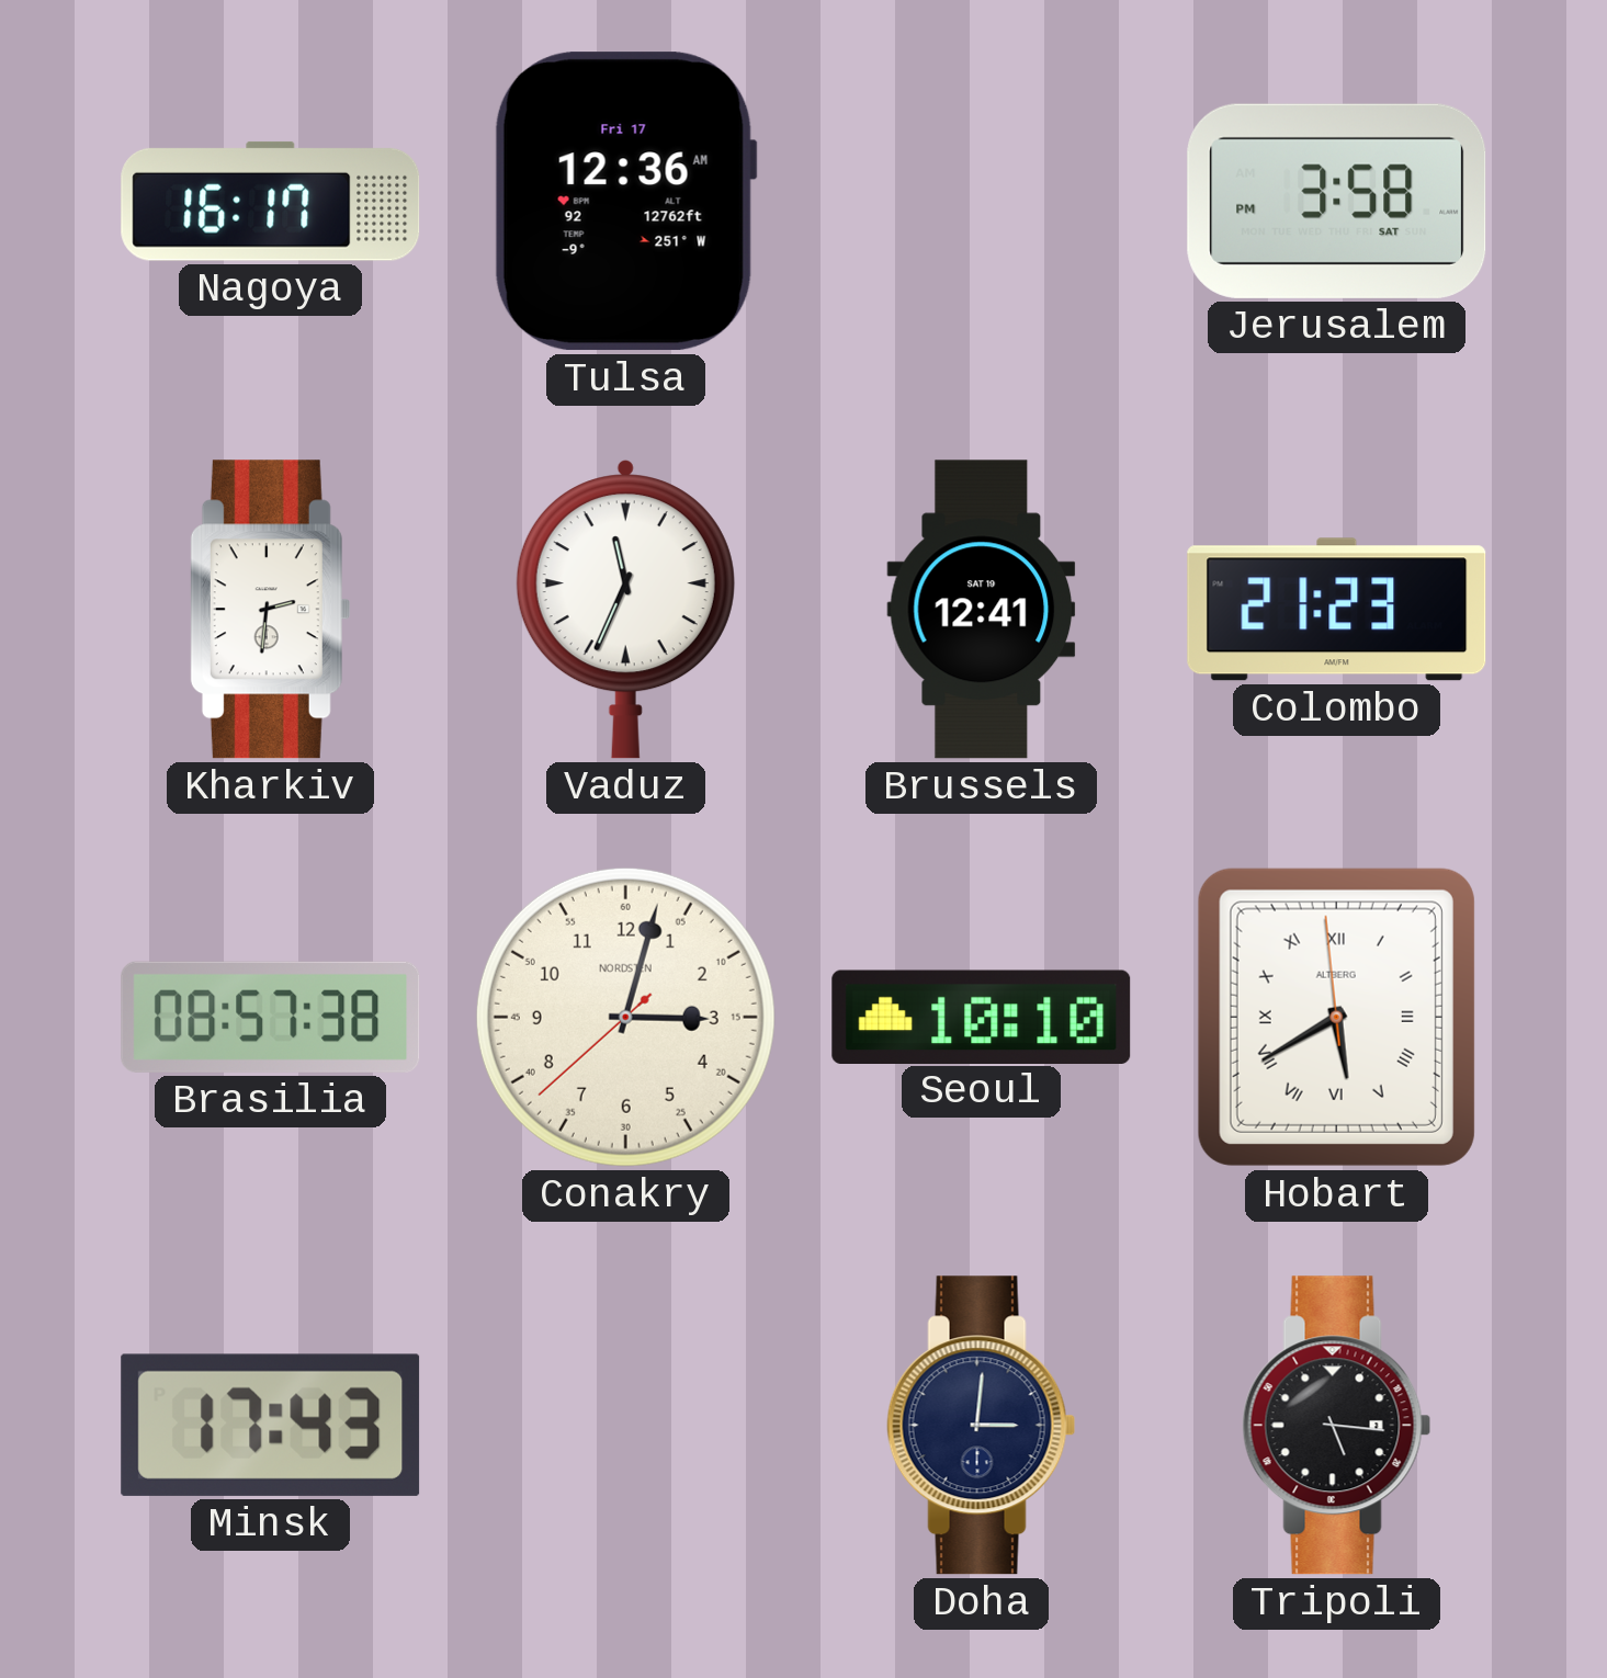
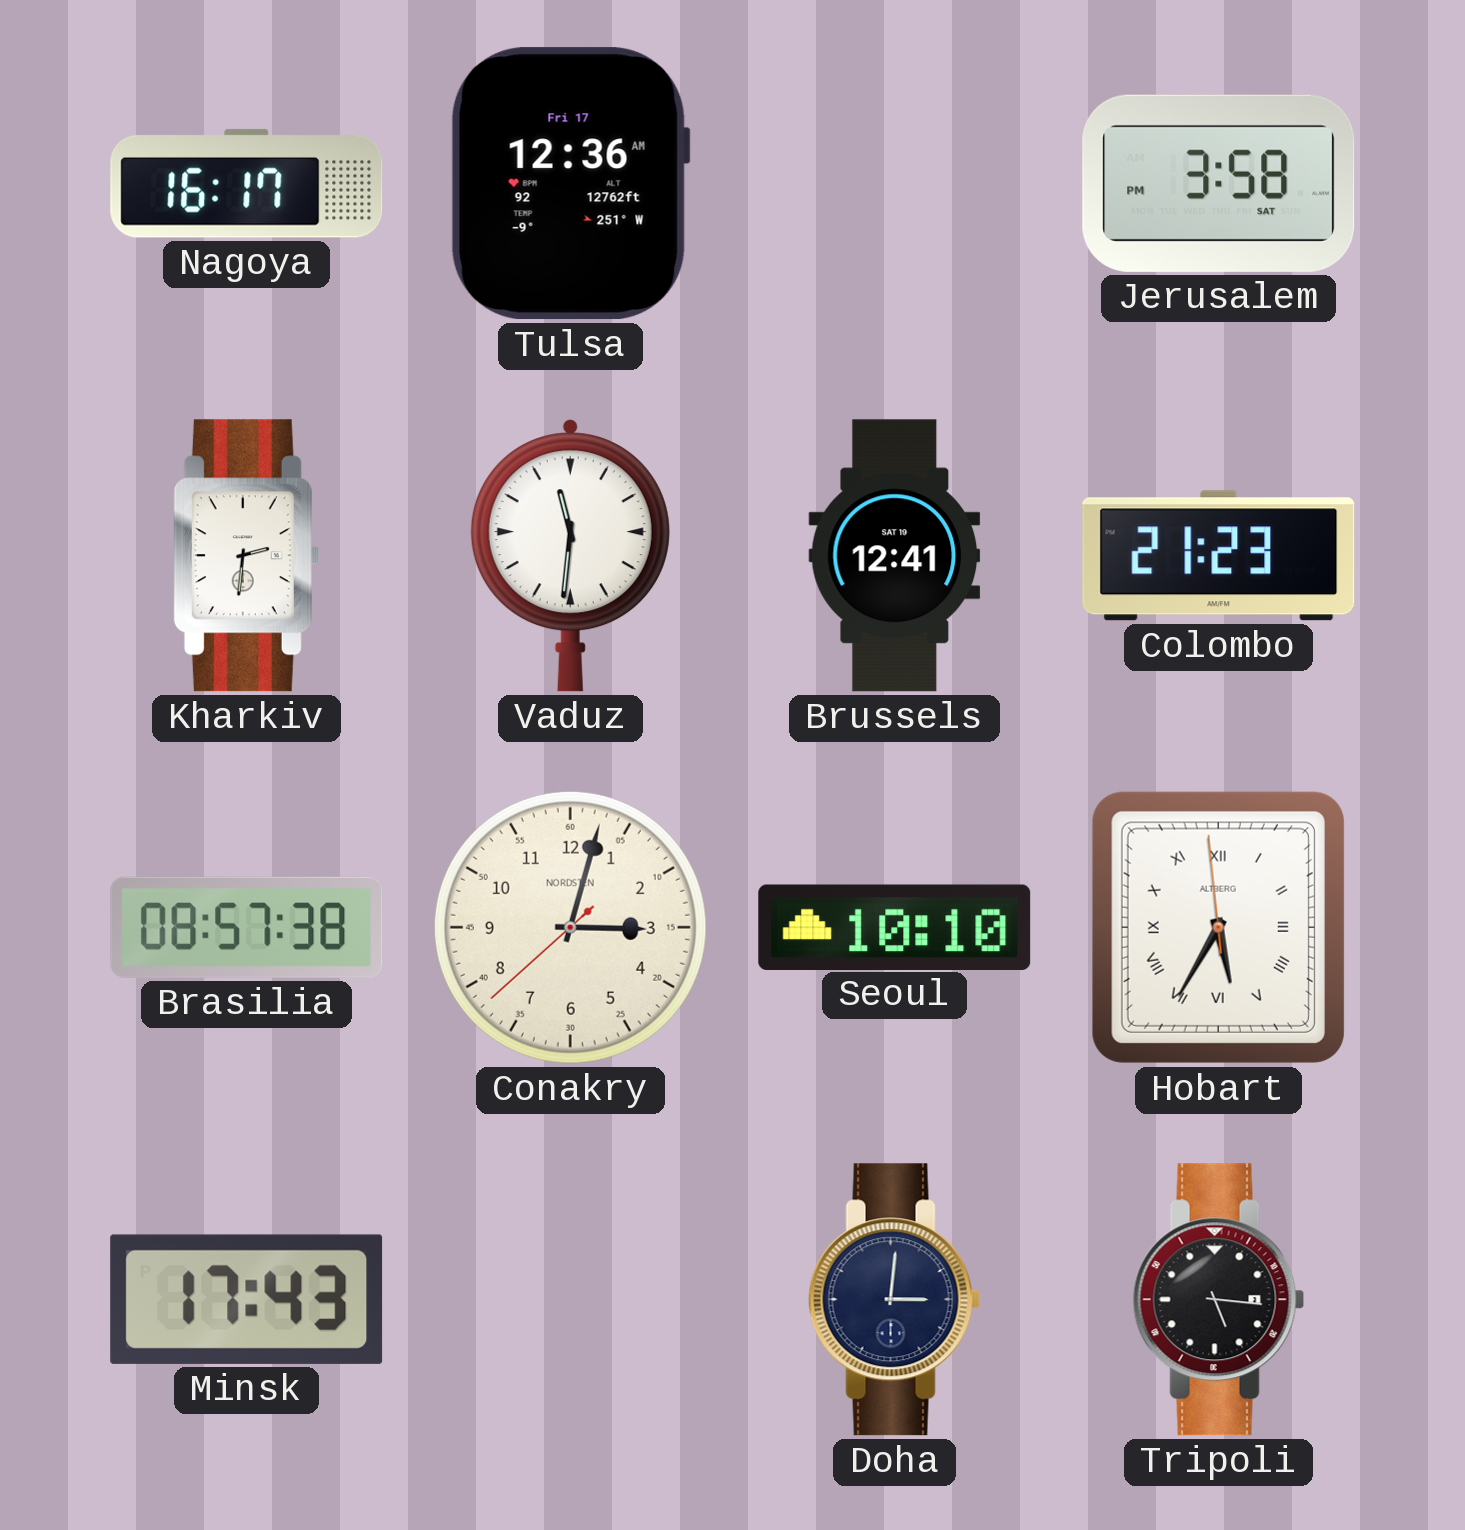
Vaduz: 11:34 -> 11:31
Hobart: 5:39 -> 5:34
